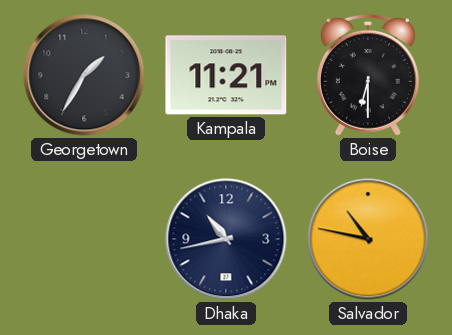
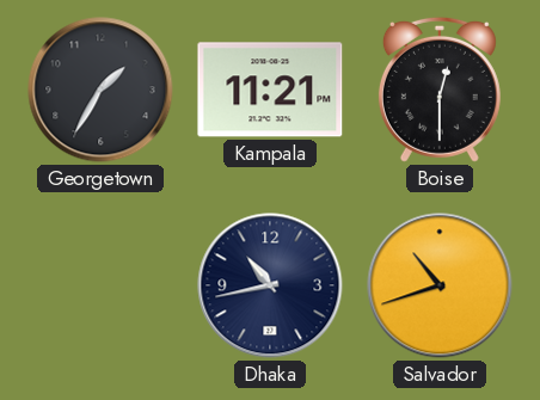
Boise: 6:30 -> 12:30
Salvador: 10:47 -> 10:42
